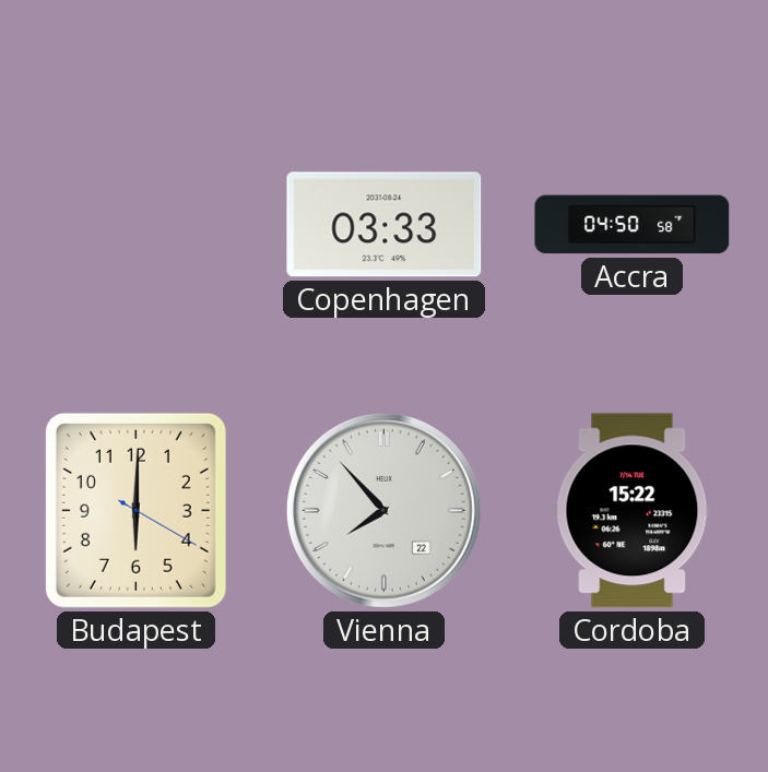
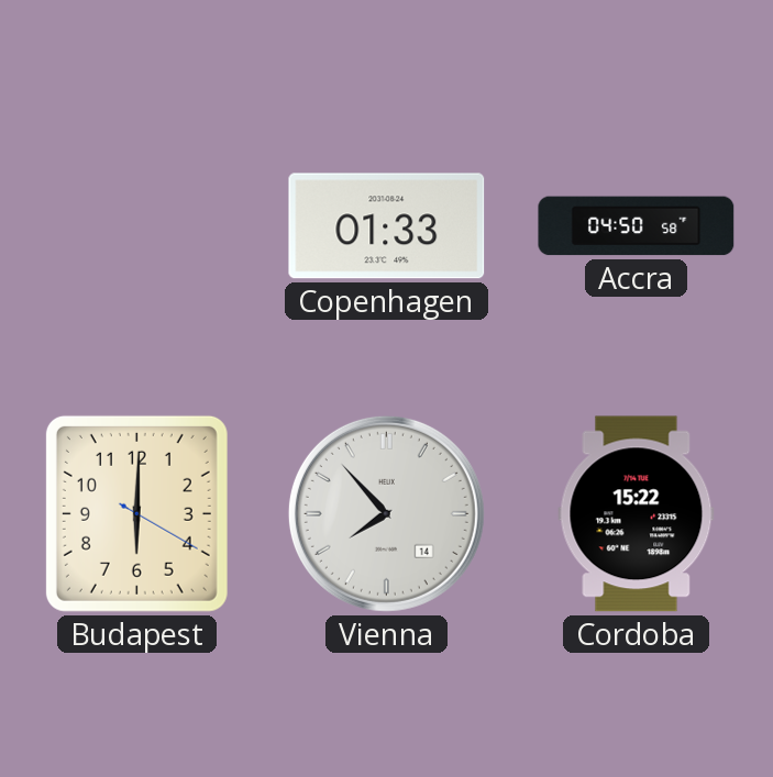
Copenhagen: 03:33 -> 01:33
Vienna date: 22 -> 14
